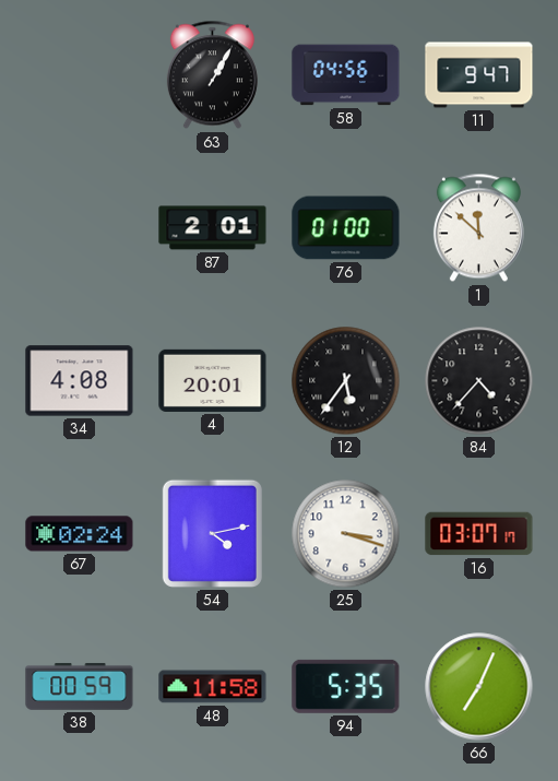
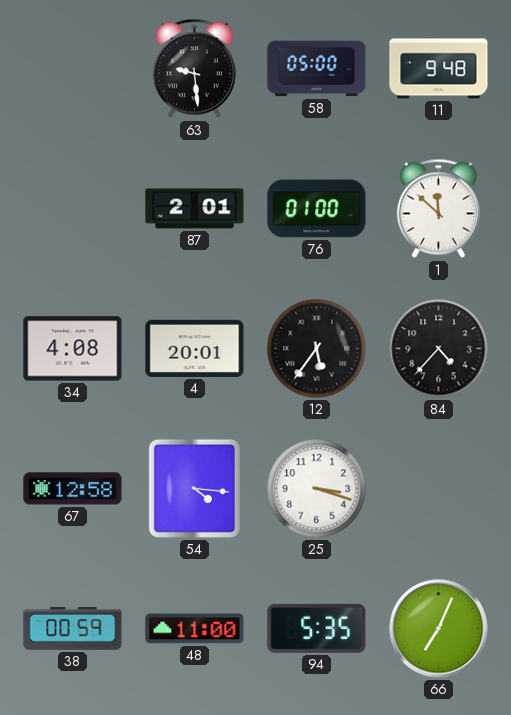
63: 1:05 -> 9:29
58: 04:56 -> 05:00
11: 9:47 -> 9:48
67: 02:24 -> 12:58
54: 4:13 -> 4:16
16: 03:07 -> none
48: 11:58 -> 11:00
